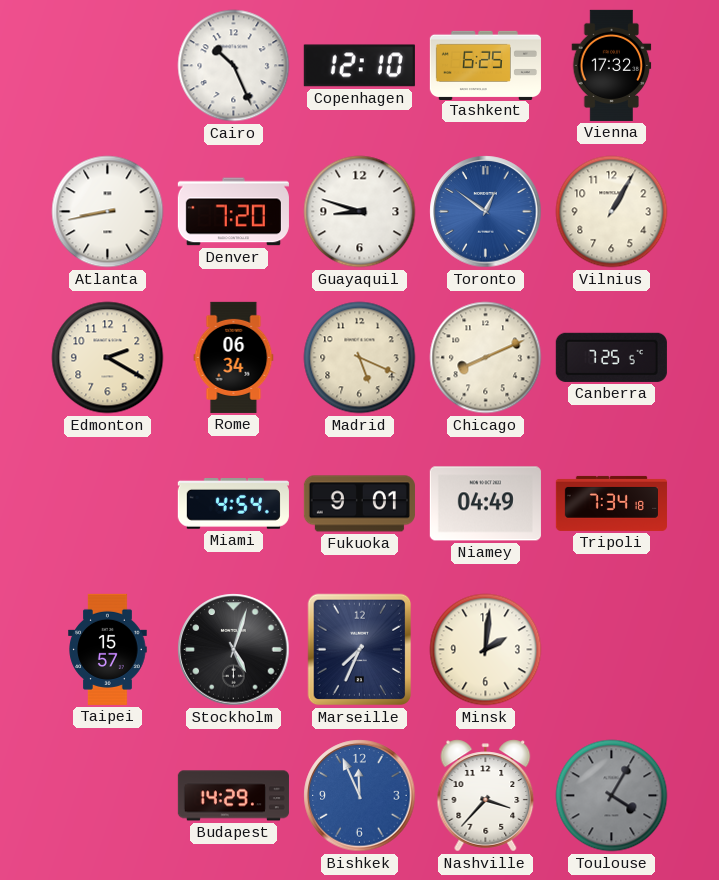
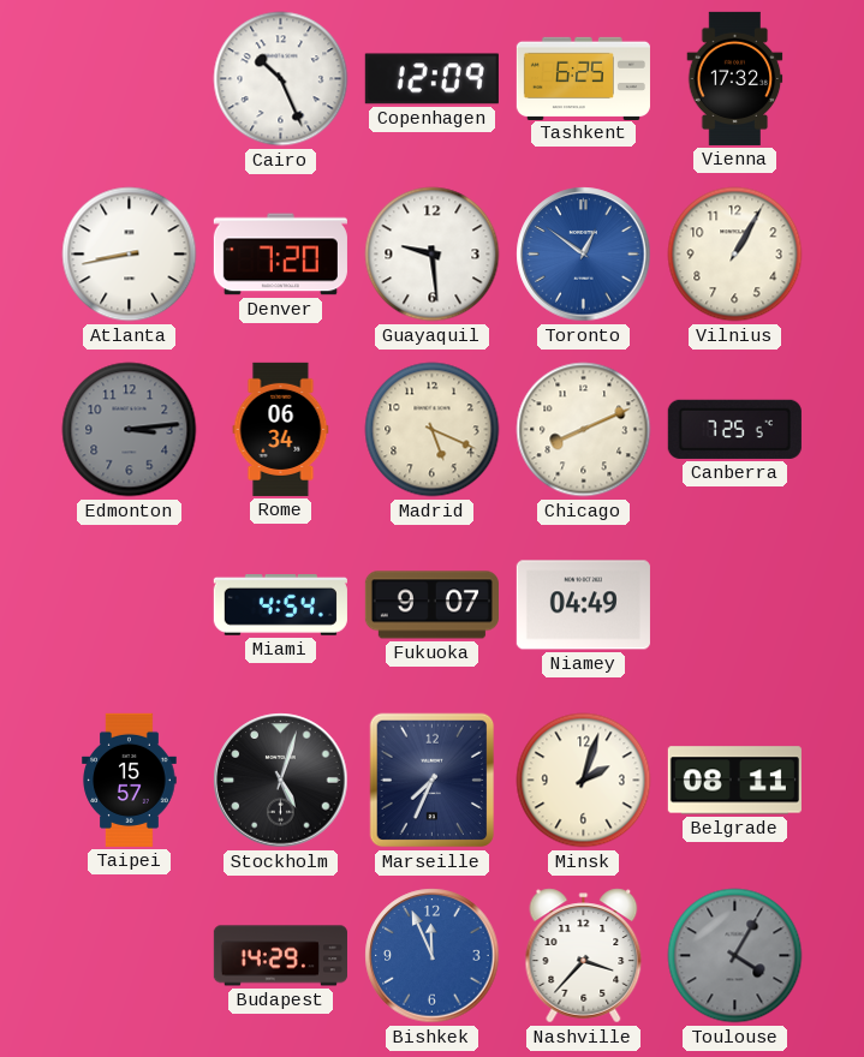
Copenhagen: 12:10 -> 12:09
Guayaquil: 8:48 -> 9:29
Edmonton: 2:20 -> 3:14
Edmonton dial: cream -> grey
Fukuoka: 9:01 -> 9:07
Tripoli: 7:34 -> none
Minsk: 2:01 -> 2:03
Belgrade: none -> 08:11
